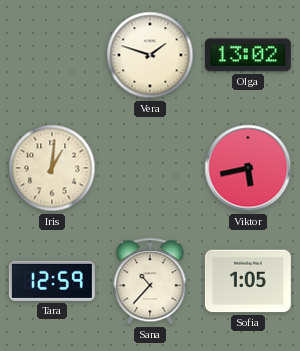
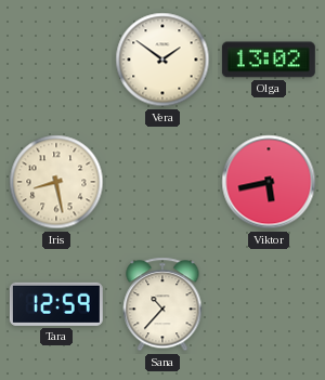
Vera: 1:48 -> 1:51
Iris: 1:01 -> 8:28
Sofia: 1:05 -> none
